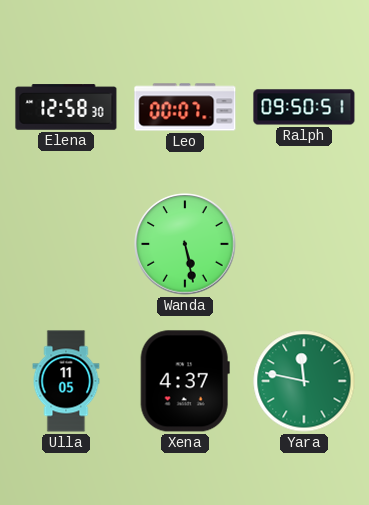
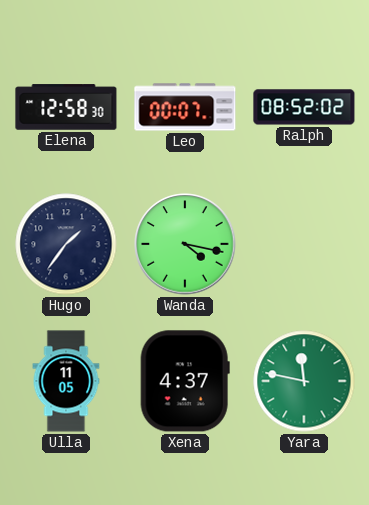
Ralph: 09:50 -> 08:52
Hugo: none -> 1:36
Wanda: 5:28 -> 4:17
